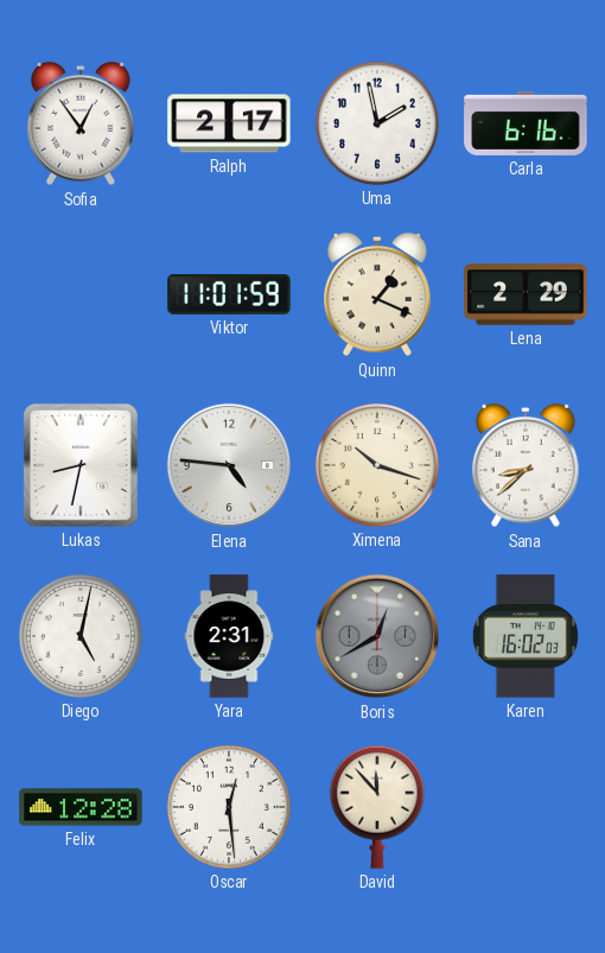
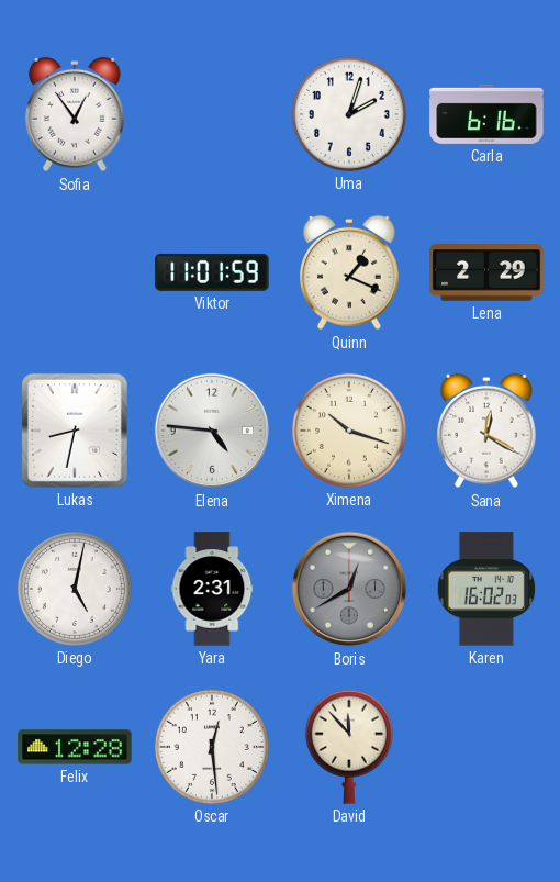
Ralph: 2:17 -> none
Uma: 1:58 -> 2:03
Sana: 8:38 -> 12:20
